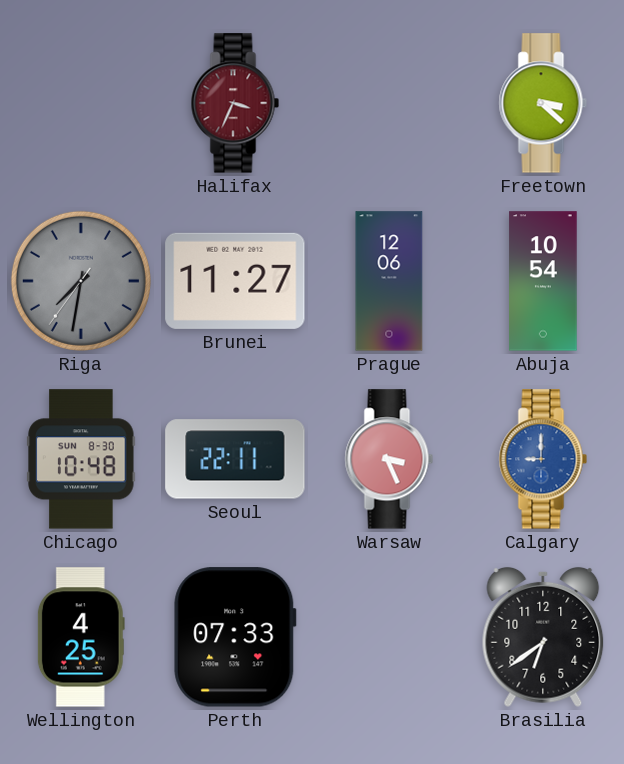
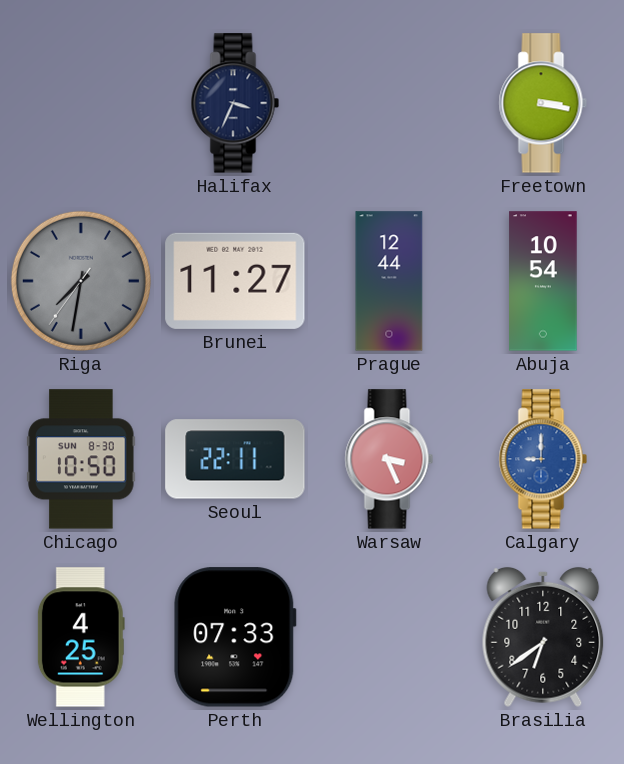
Halifax dial: burgundy -> navy
Freetown: 3:22 -> 3:17
Prague: 12:06 -> 12:44
Chicago: 10:48 -> 10:50
